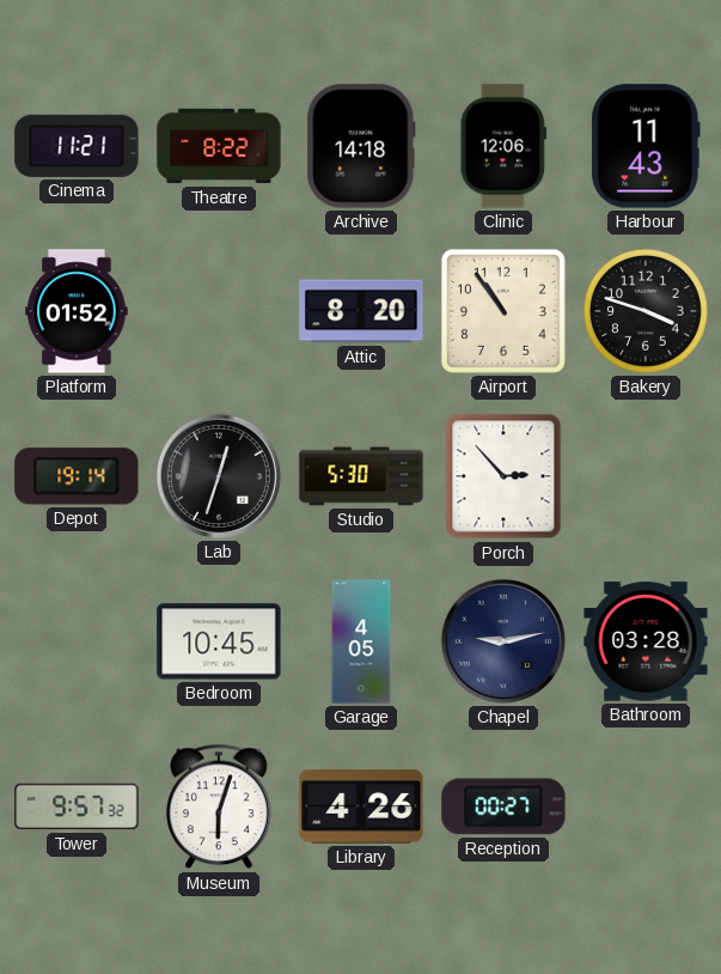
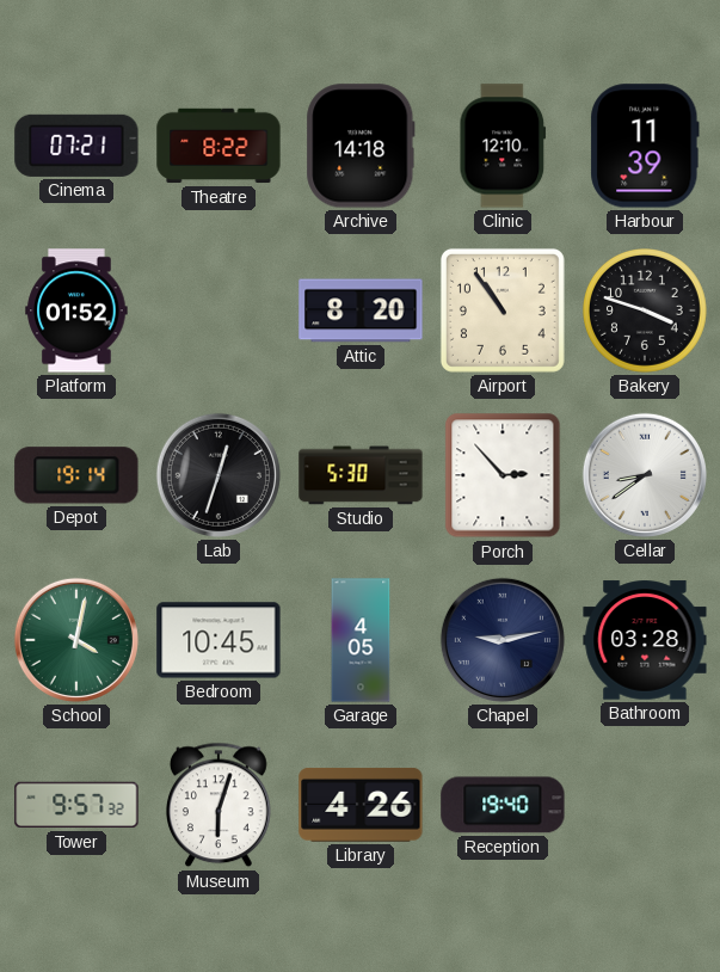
Cinema: 11:21 -> 07:21
Clinic: 12:06 -> 12:10
Harbour: 11:43 -> 11:39
Cellar: none -> 8:39
School: none -> 4:02
Reception: 00:27 -> 19:40
